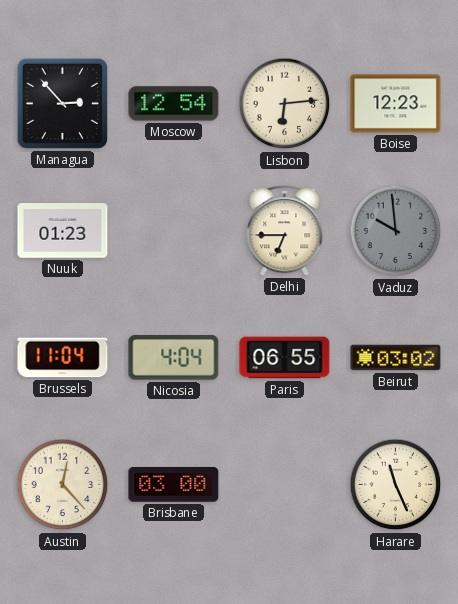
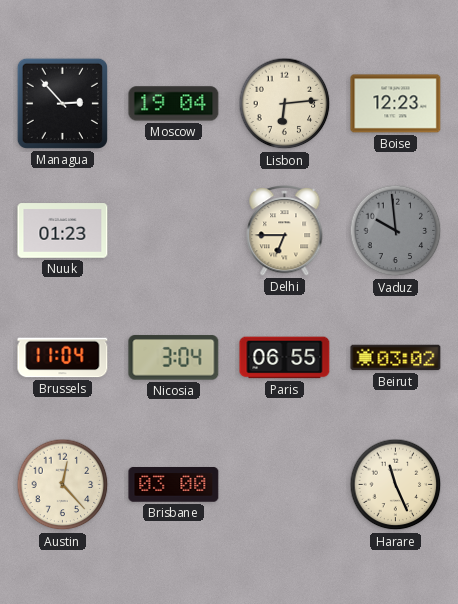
Moscow: 12:54 -> 19:04
Nicosia: 4:04 -> 3:04
